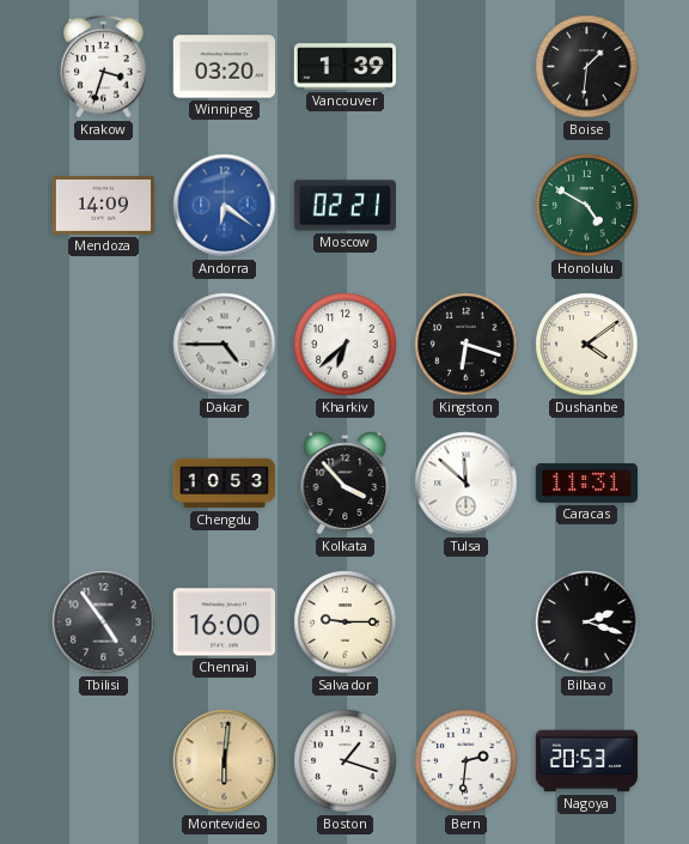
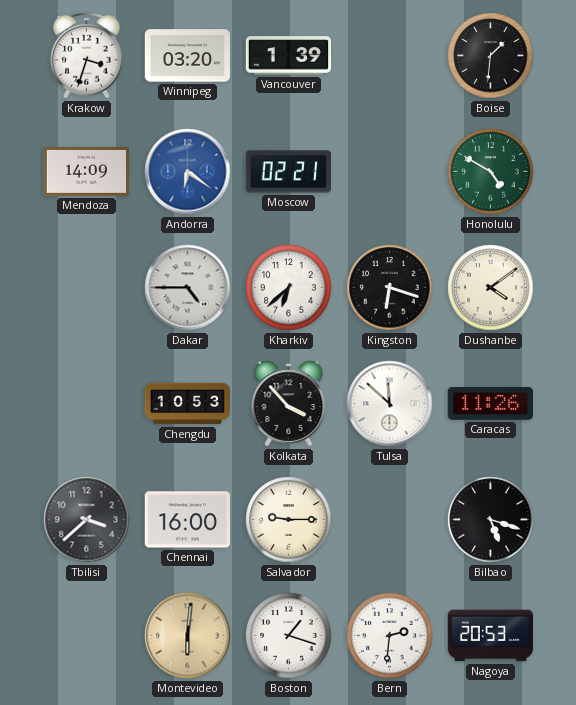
Caracas: 11:31 -> 11:26
Tbilisi: 4:54 -> 3:38
Bilbao: 2:18 -> 5:18
